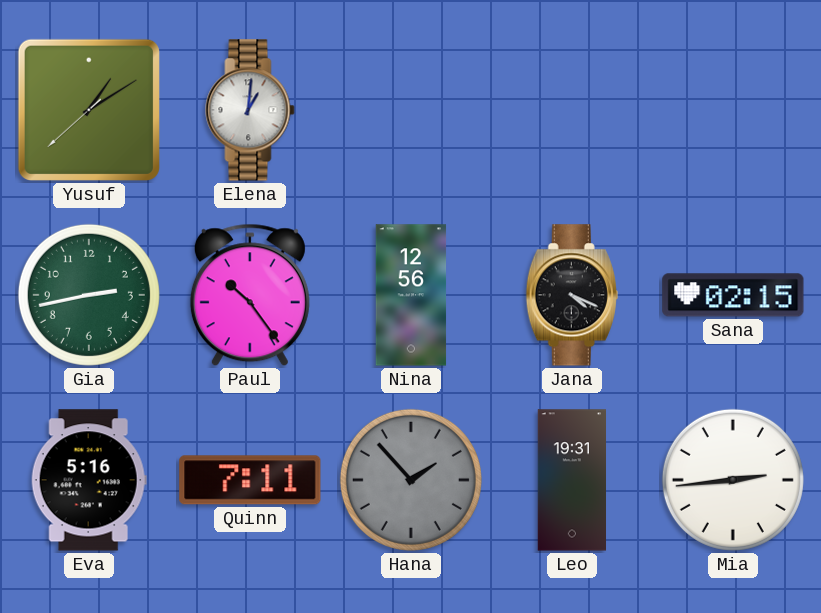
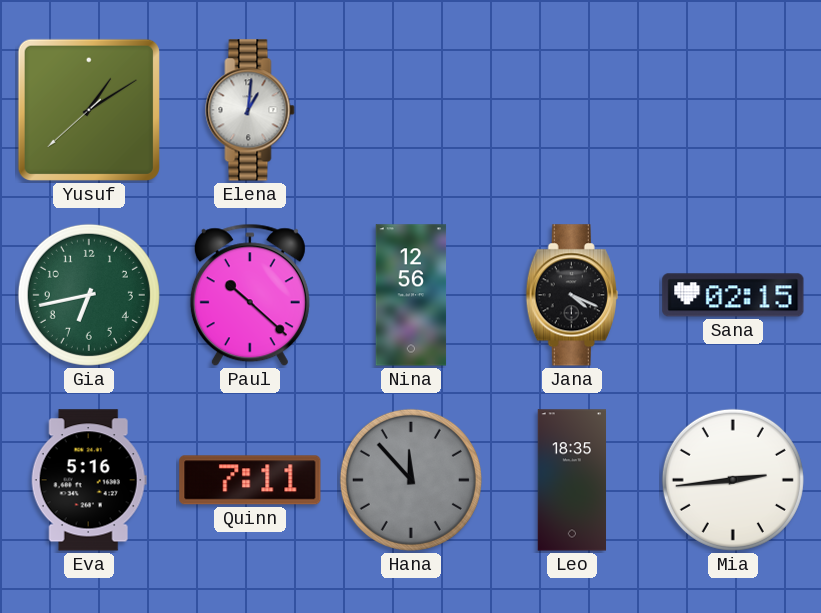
Gia: 2:43 -> 6:43
Paul: 10:24 -> 10:22
Hana: 1:53 -> 11:53
Leo: 19:31 -> 18:35
